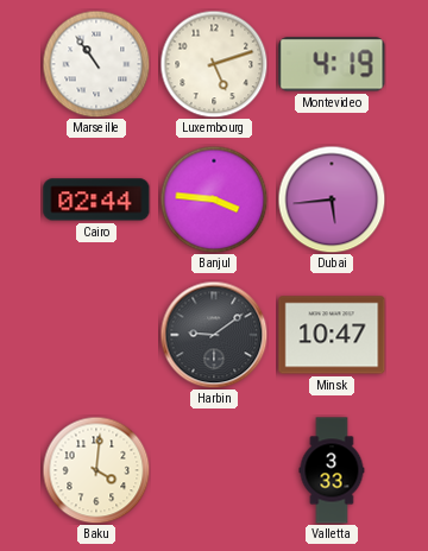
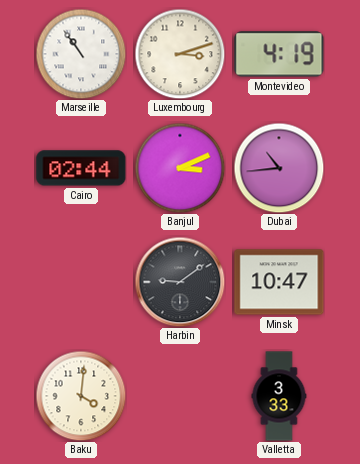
Luxembourg: 5:12 -> 3:12
Banjul: 3:46 -> 3:11
Dubai: 5:44 -> 10:44
